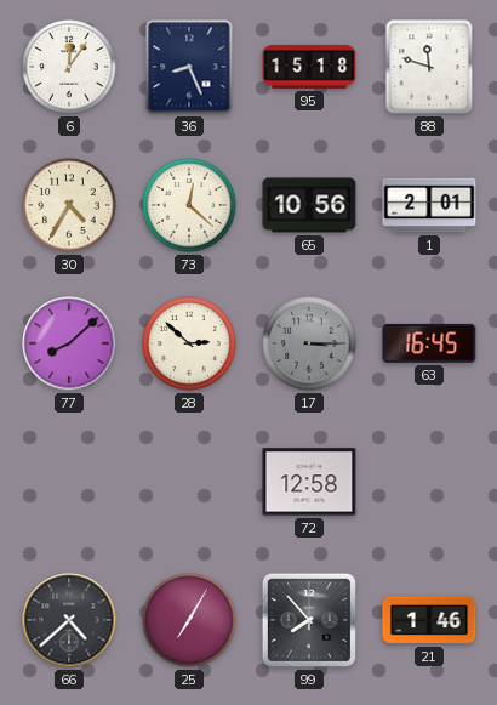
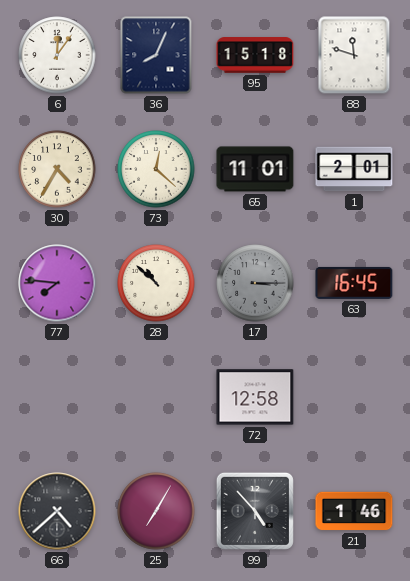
36: 8:26 -> 8:04
65: 10:56 -> 11:01
77: 8:08 -> 7:46
28: 2:52 -> 10:52
99: 7:53 -> 4:53
